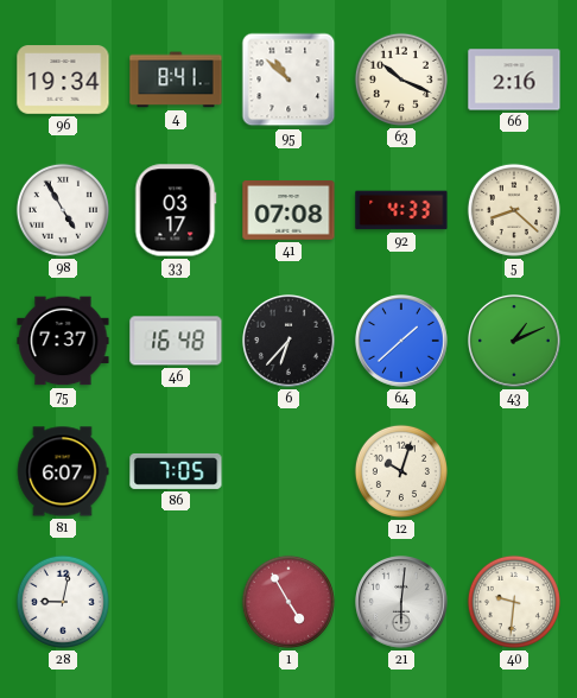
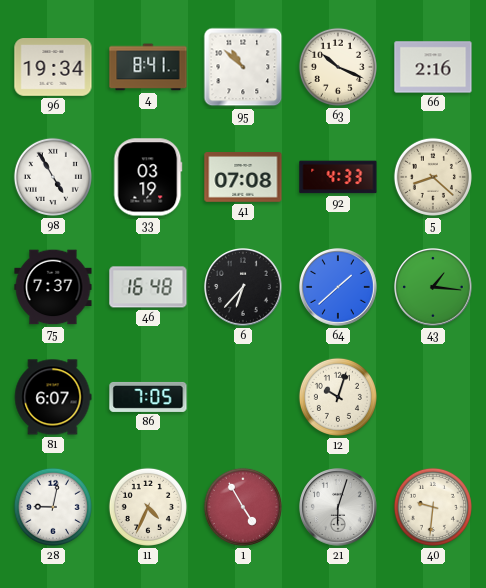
33: 03:17 -> 03:19
43: 1:11 -> 1:16
11: none -> 4:34
21: 6:01 -> 6:03
